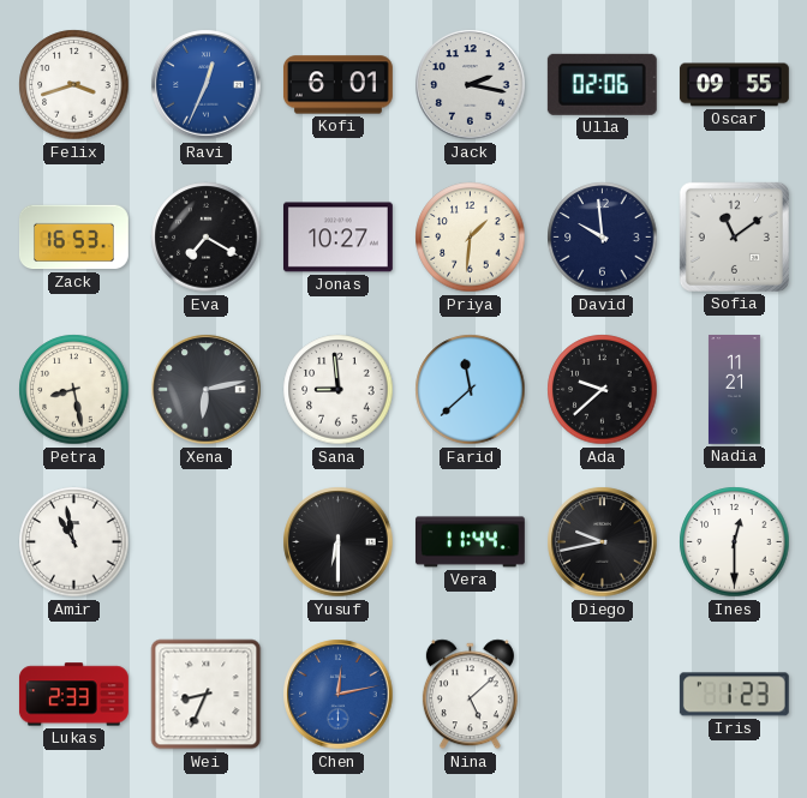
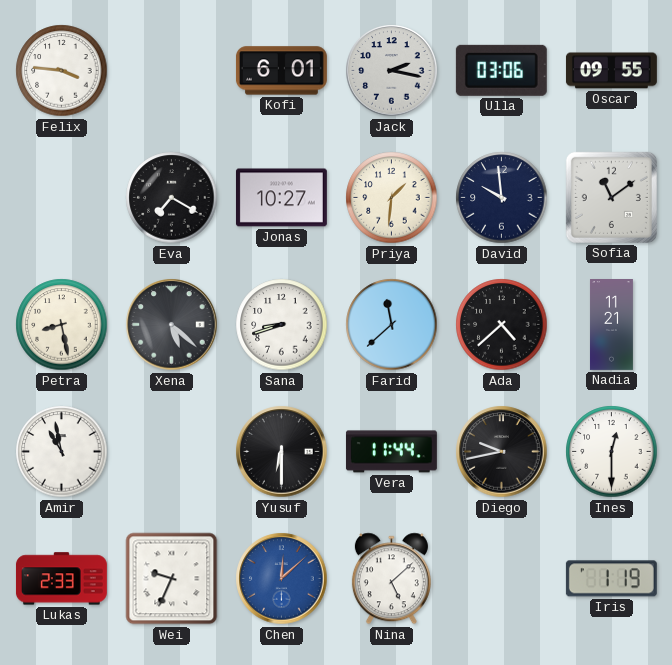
Felix: 3:42 -> 3:46
Ravi: 12:34 -> none
Ulla: 02:06 -> 03:06
Zack: 16:53 -> none
Xena: 6:13 -> 5:22
Sana: 8:59 -> 8:42
Ada: 9:38 -> 4:38
Wei: 8:34 -> 9:34
Chen: 12:13 -> 12:08
Iris: 1:23 -> 1:19
